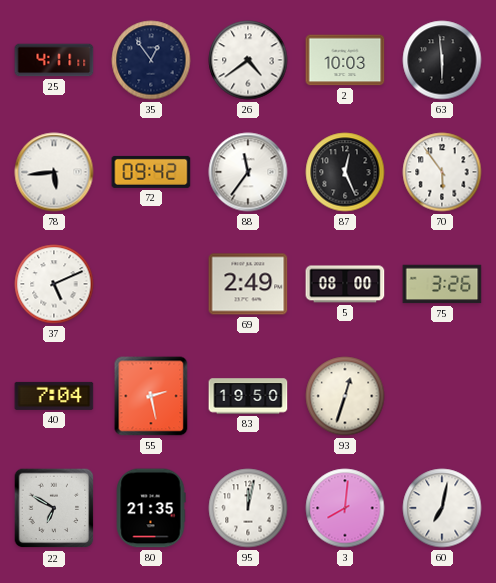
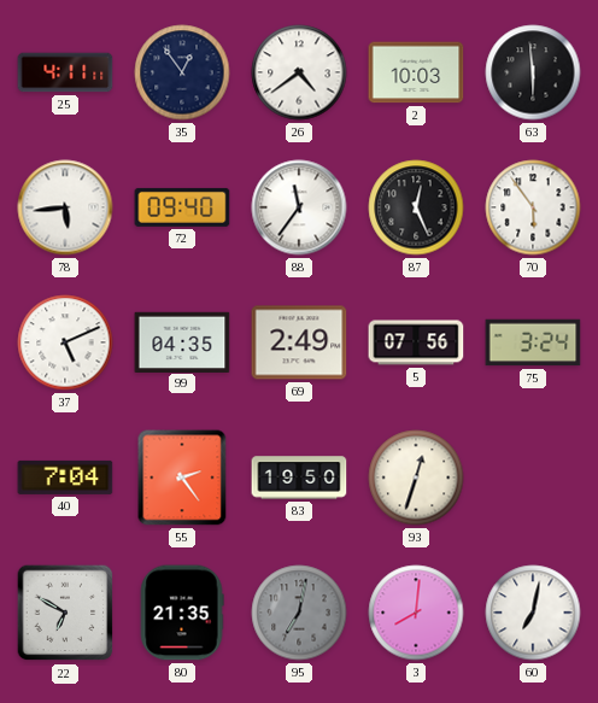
72: 09:42 -> 09:40
99: none -> 04:35
5: 08:00 -> 07:56
75: 3:26 -> 3:24
55: 2:28 -> 2:24
95: 12:02 -> 7:02
95 dial: white -> grey
